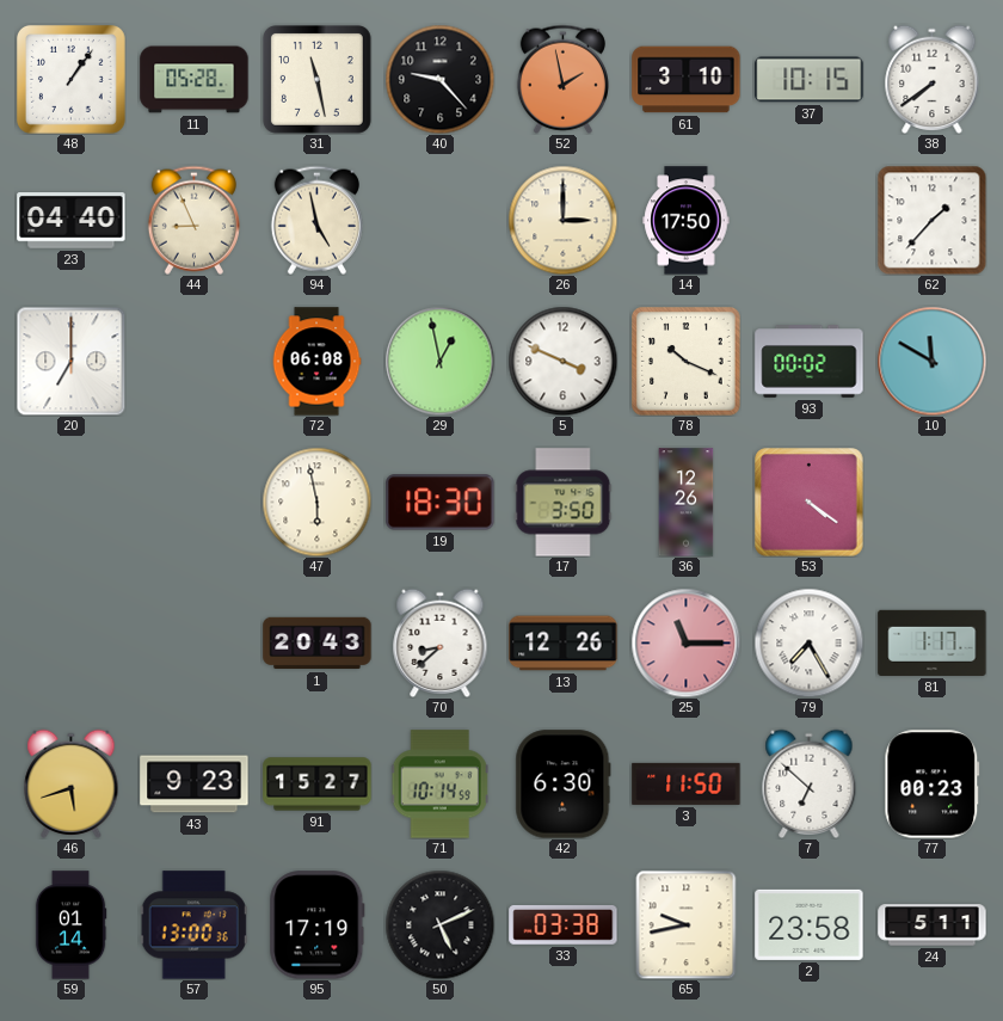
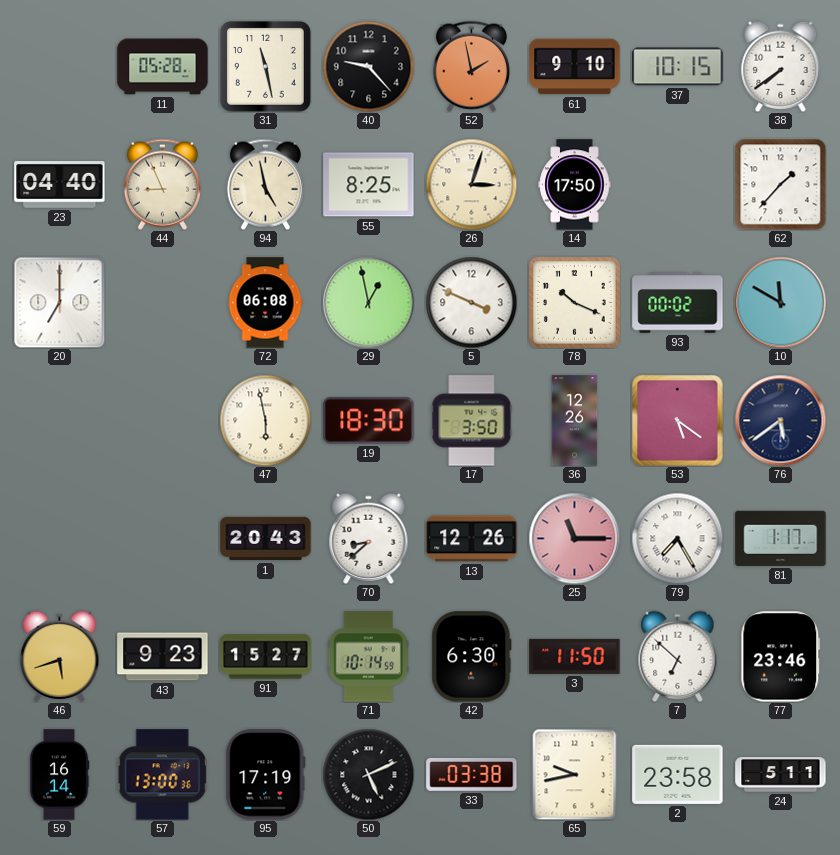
48: 1:06 -> none
61: 3:10 -> 9:10
55: none -> 8:25
26: 3:00 -> 3:03
53: 4:21 -> 5:21
76: none -> 5:39
77: 00:23 -> 23:46
59: 01:14 -> 16:14
